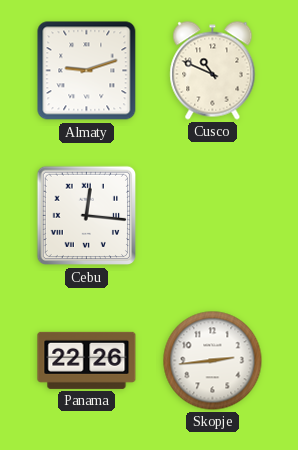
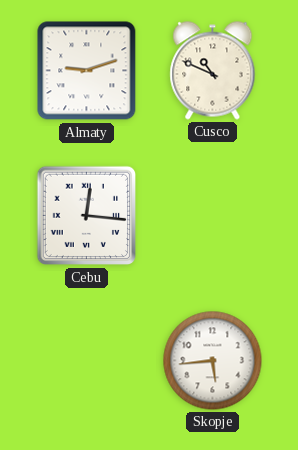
Panama: 22:26 -> none
Skopje: 2:44 -> 5:44
